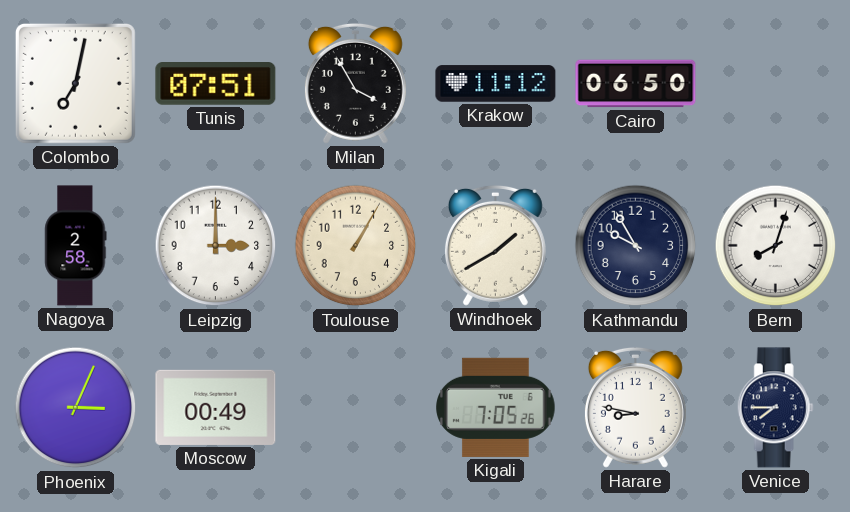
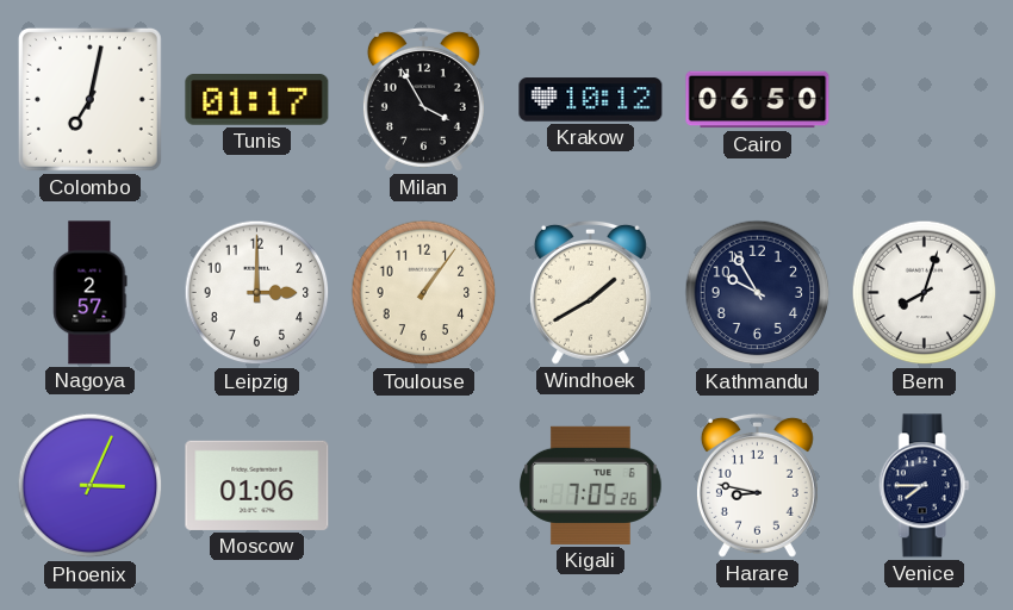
Tunis: 07:51 -> 01:17
Krakow: 11:12 -> 10:12
Nagoya: 2:58 -> 2:57
Toulouse: 1:05 -> 1:06
Moscow: 00:49 -> 01:06
